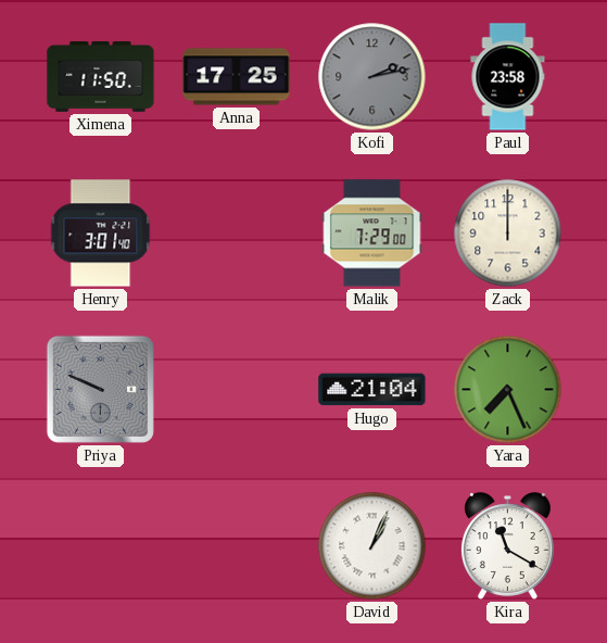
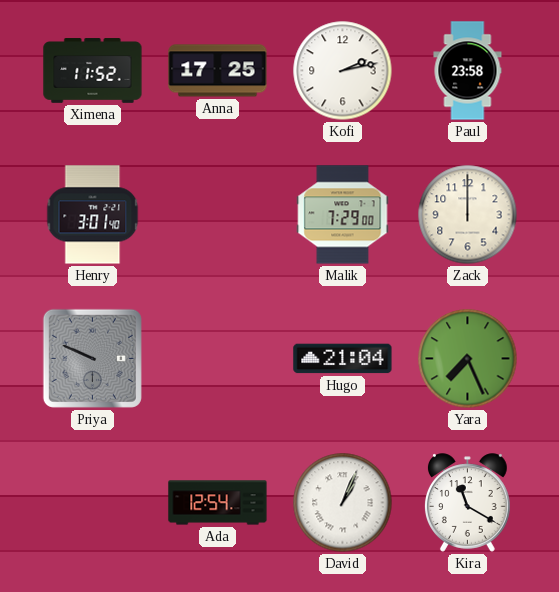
Ximena: 11:50 -> 11:52
Kofi dial: grey -> white
Ada: none -> 12:54
